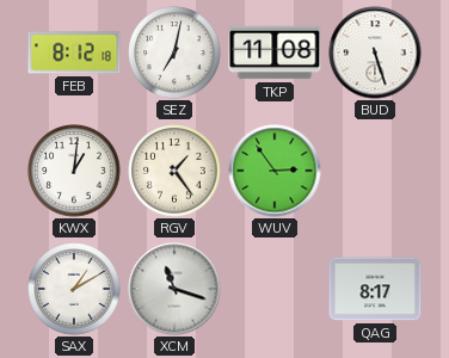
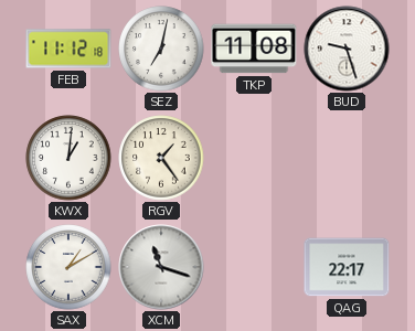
FEB: 8:12 -> 11:12
BUD: 5:27 -> 9:27
WUV: 2:54 -> none
QAG: 8:17 -> 22:17
